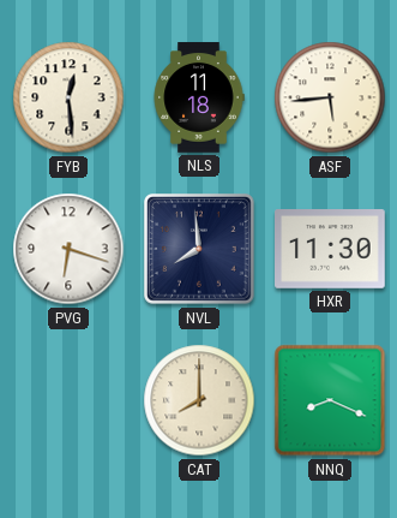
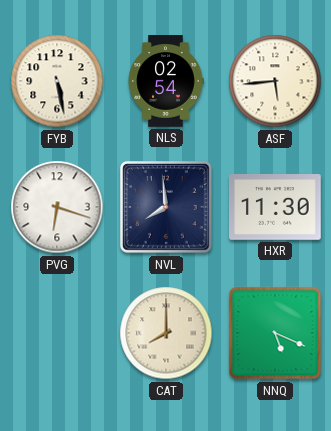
FYB: 12:29 -> 5:28
NLS: 11:18 -> 02:54
NNQ: 8:19 -> 5:19
